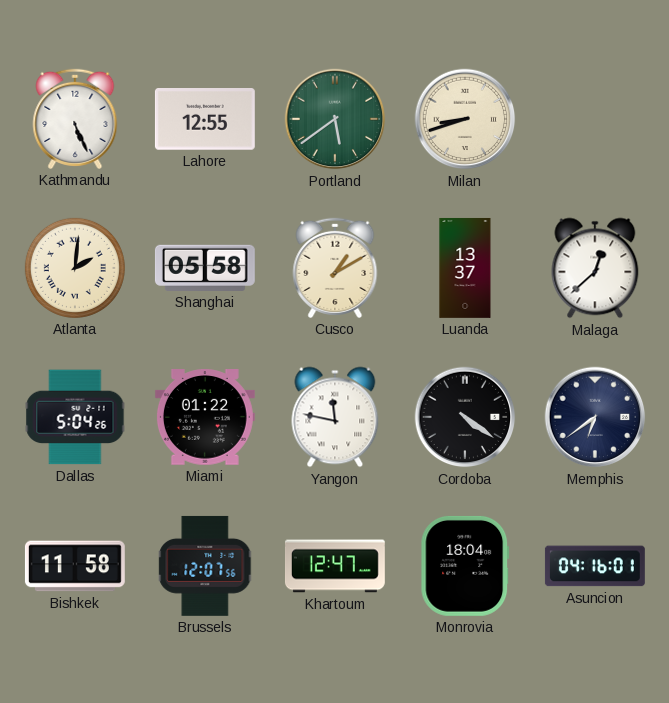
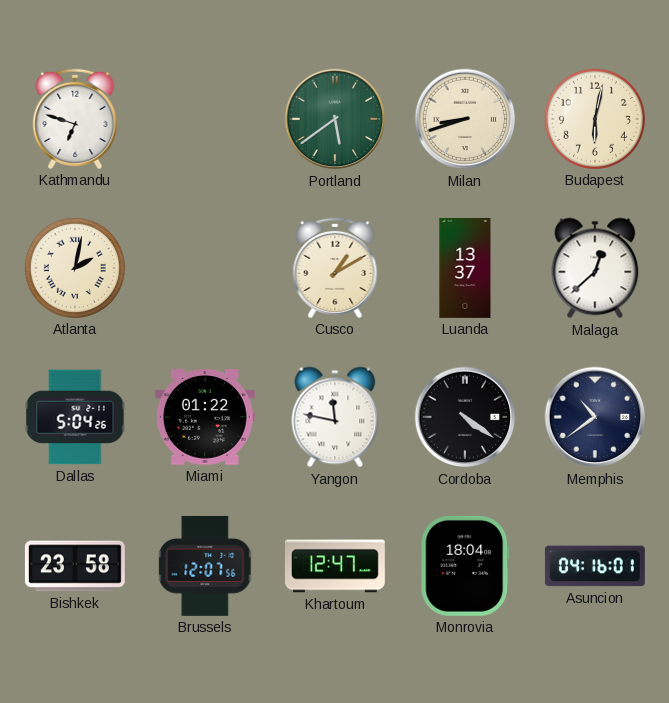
Kathmandu: 5:26 -> 6:48
Lahore: 12:55 -> none
Budapest: none -> 6:02
Atlanta: 2:01 -> 2:02
Shanghai: 05:58 -> none
Memphis: 6:39 -> 10:39
Bishkek: 11:58 -> 23:58
